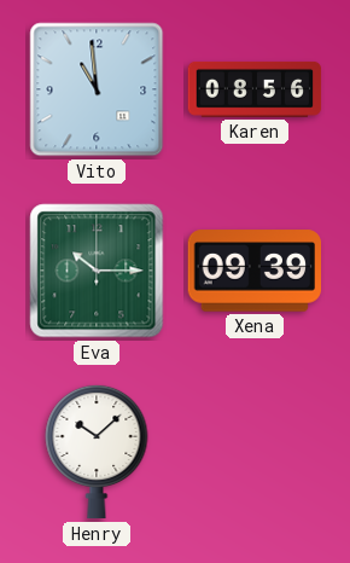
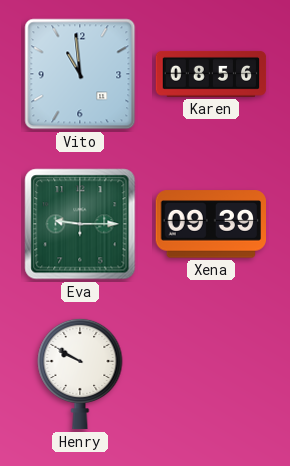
Eva: 10:15 -> 9:15
Henry: 10:08 -> 9:50
